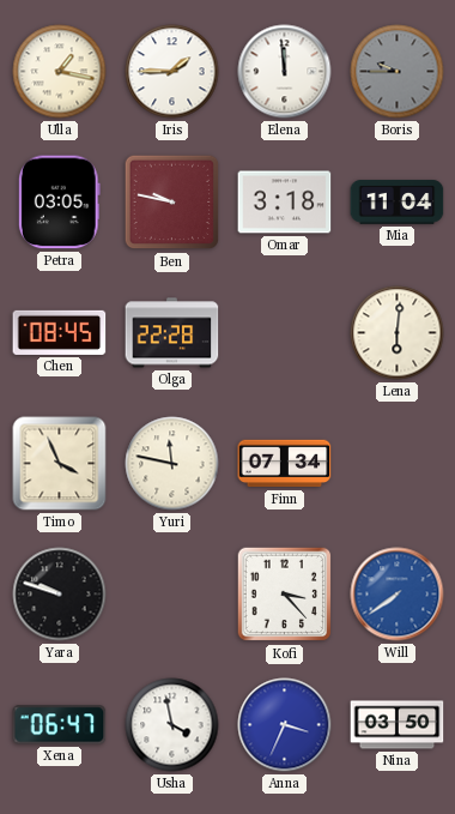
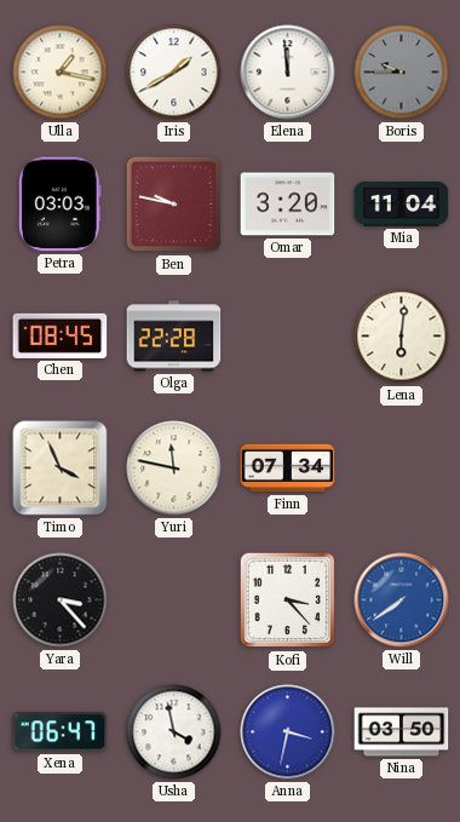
Iris: 1:45 -> 1:40
Petra: 03:05 -> 03:03
Omar: 3:18 -> 3:20
Yara: 9:48 -> 3:23
Anna: 3:34 -> 3:32
